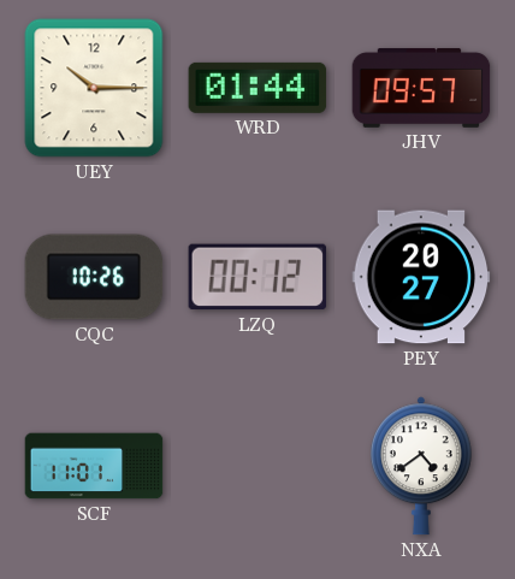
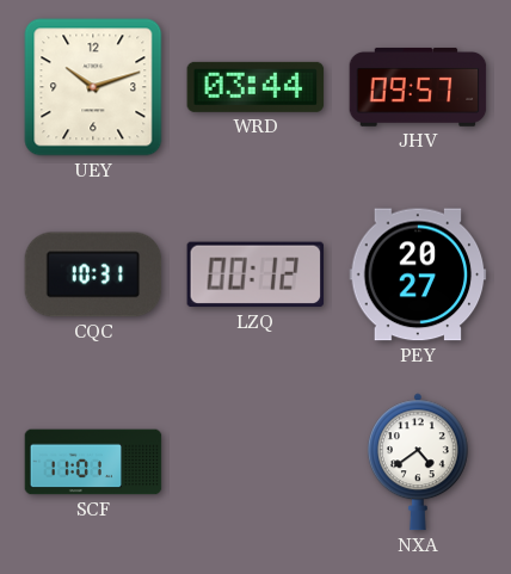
UEY: 10:15 -> 10:12
WRD: 01:44 -> 03:44
CQC: 10:26 -> 10:31
